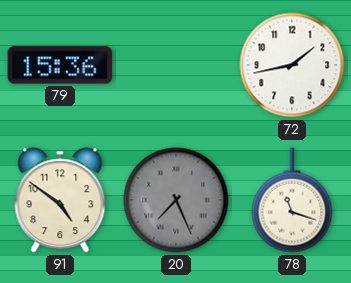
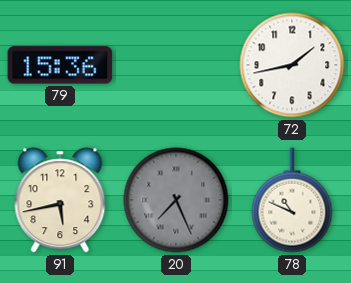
91: 4:51 -> 5:43
78: 11:18 -> 10:49
